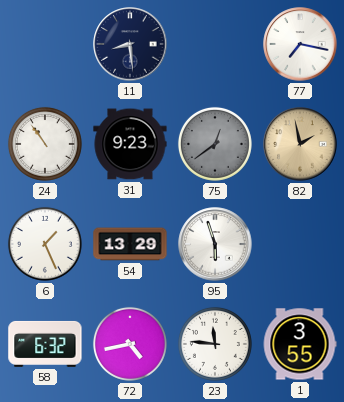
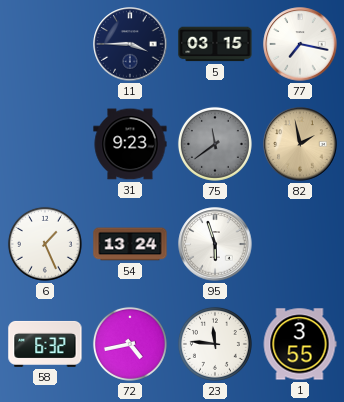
11: 8:29 -> 3:45
5: none -> 03:15
24: 10:54 -> none
75: 12:39 -> 11:39
54: 13:29 -> 13:24
